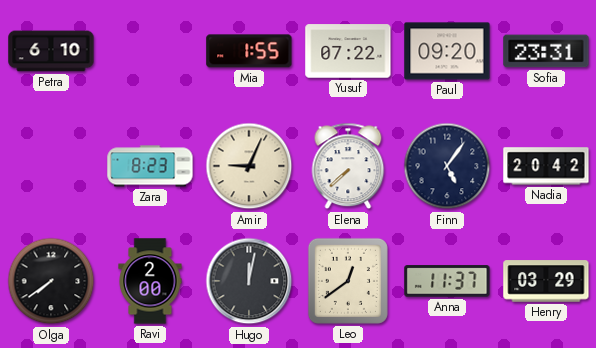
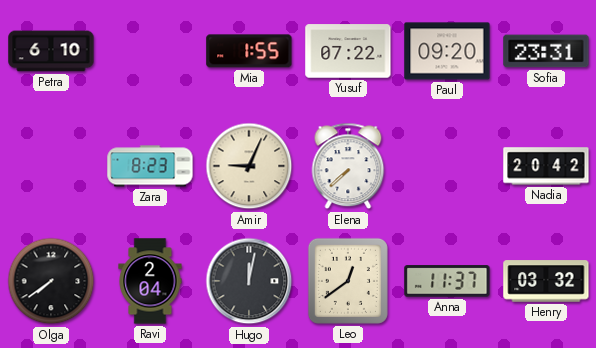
Finn: 5:06 -> none
Ravi: 2:00 -> 2:04
Henry: 03:29 -> 03:32
